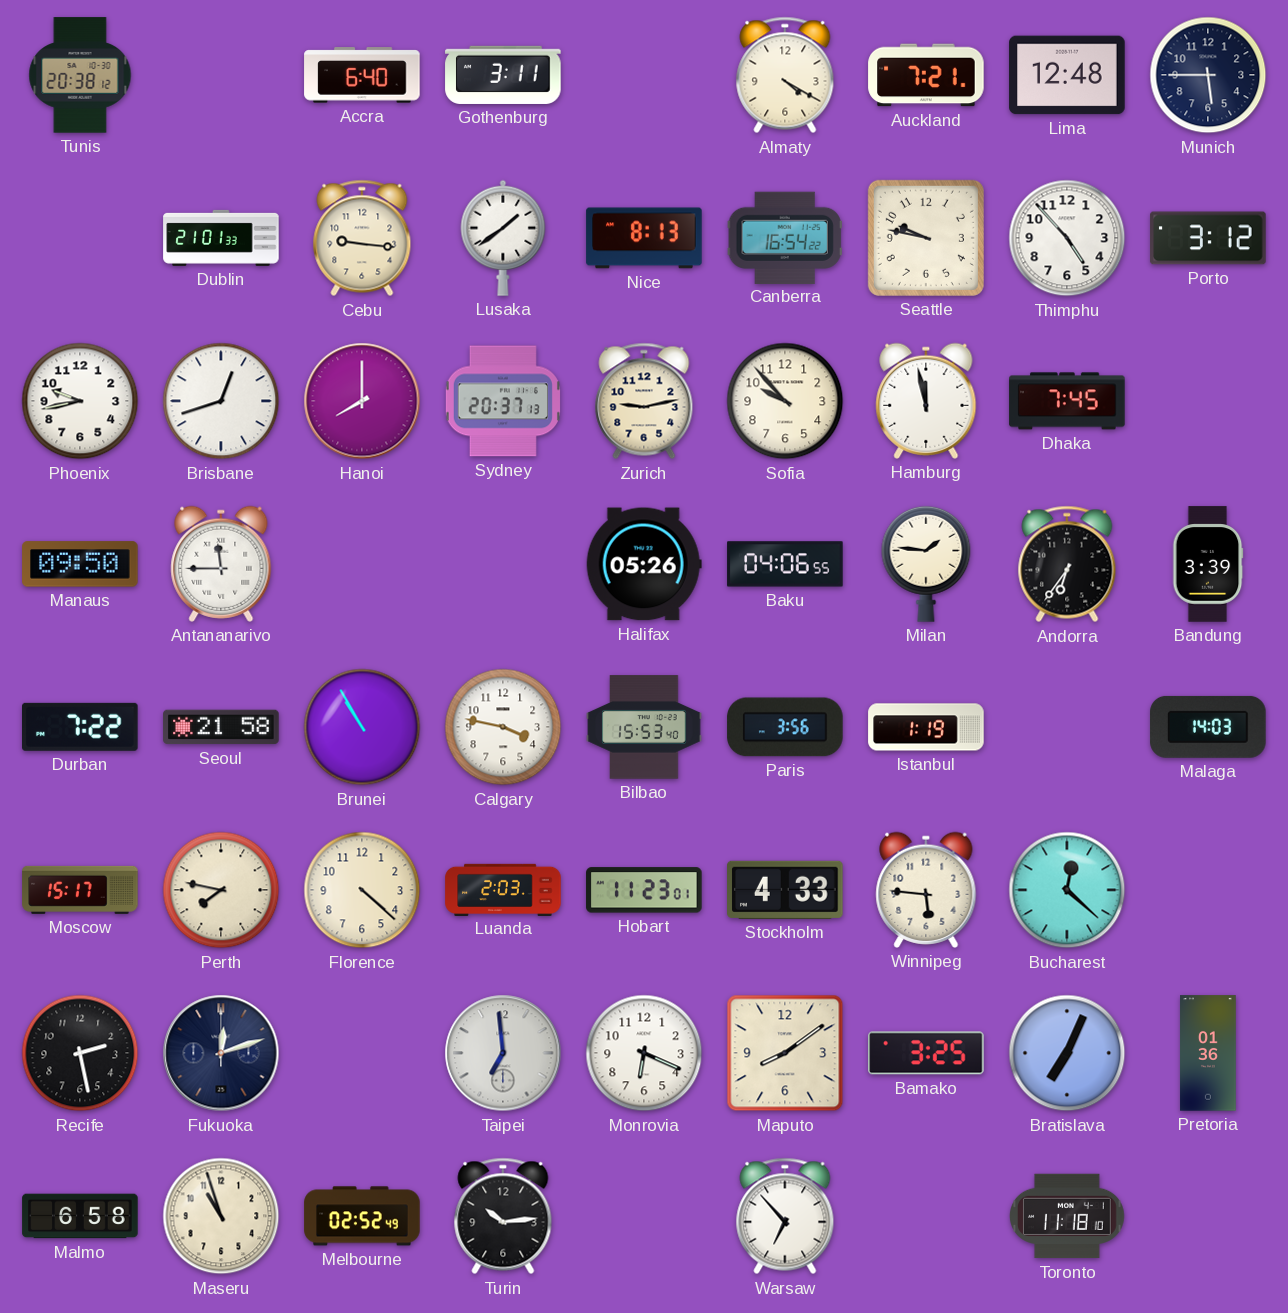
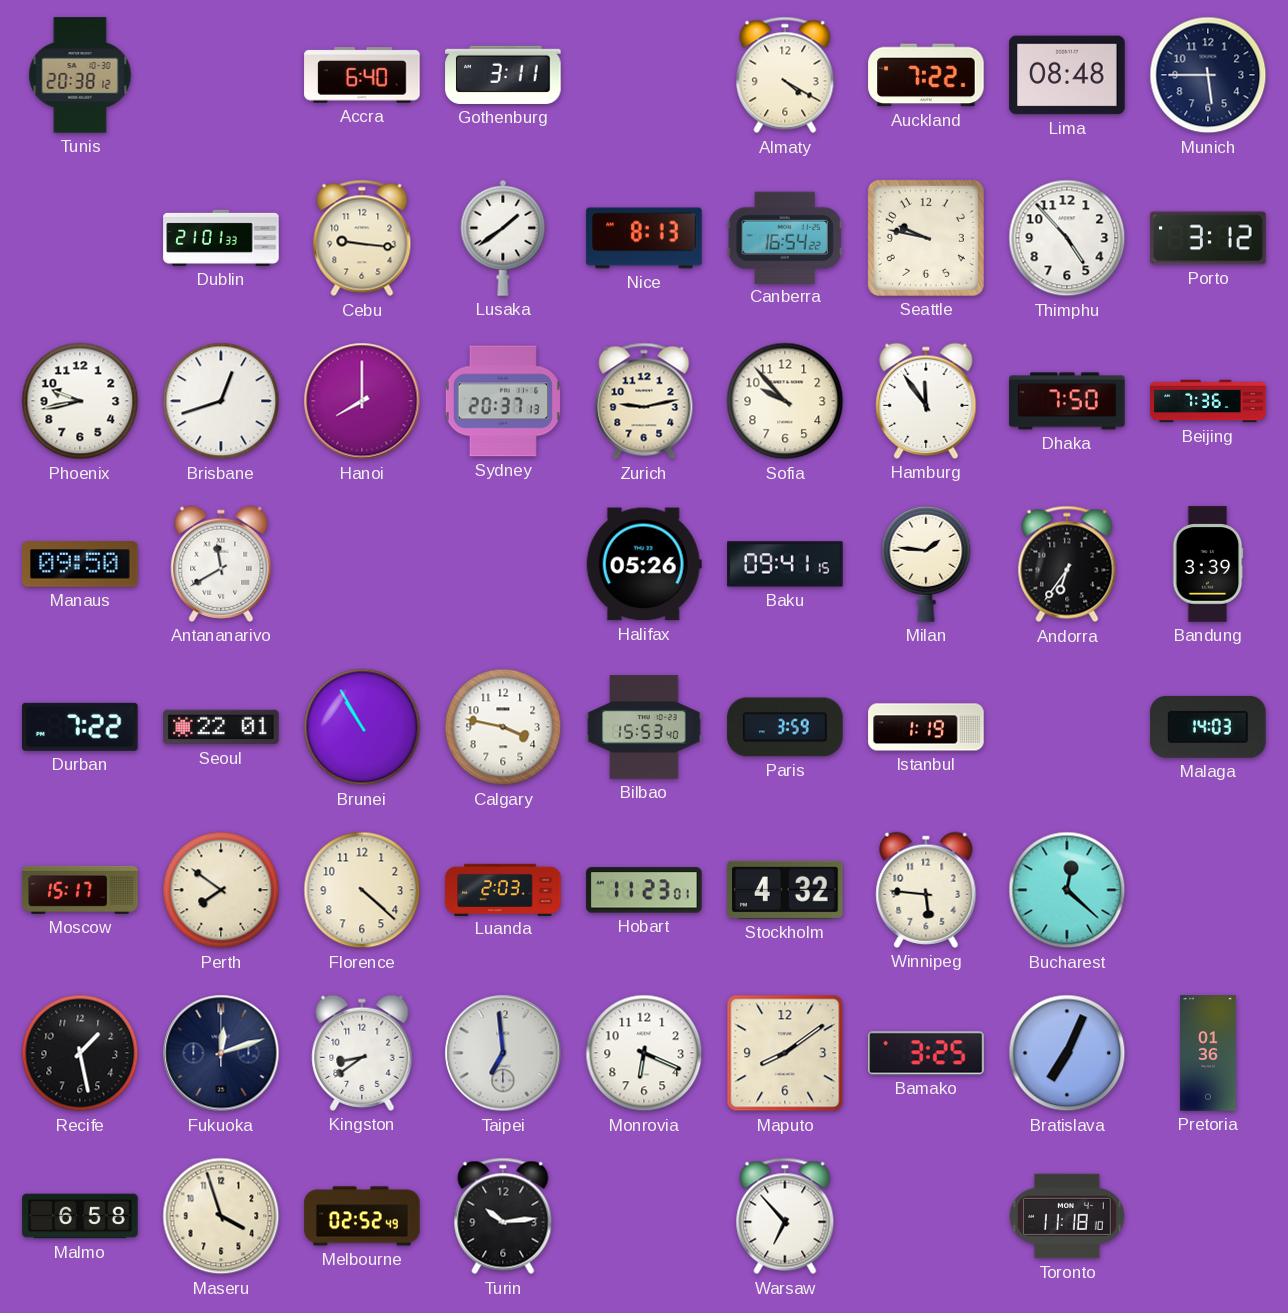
Auckland: 7:21 -> 7:22
Lima: 12:48 -> 08:48
Hamburg: 11:58 -> 11:54
Dhaka: 7:45 -> 7:50
Beijing: none -> 7:36
Antananarivo: 11:45 -> 11:40
Baku: 04:06 -> 09:41
Seoul: 21:58 -> 22:01
Paris: 3:56 -> 3:59
Perth: 7:47 -> 7:51
Stockholm: 4:33 -> 4:32
Recife: 2:28 -> 1:28
Kingston: none -> 8:39
Maseru: 10:57 -> 3:57
